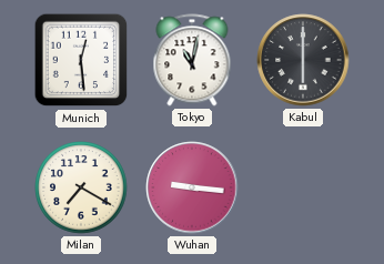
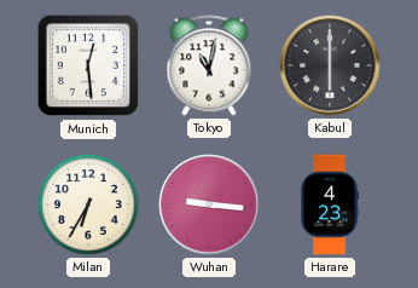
Milan: 7:20 -> 6:35
Harare: none -> 4:23
